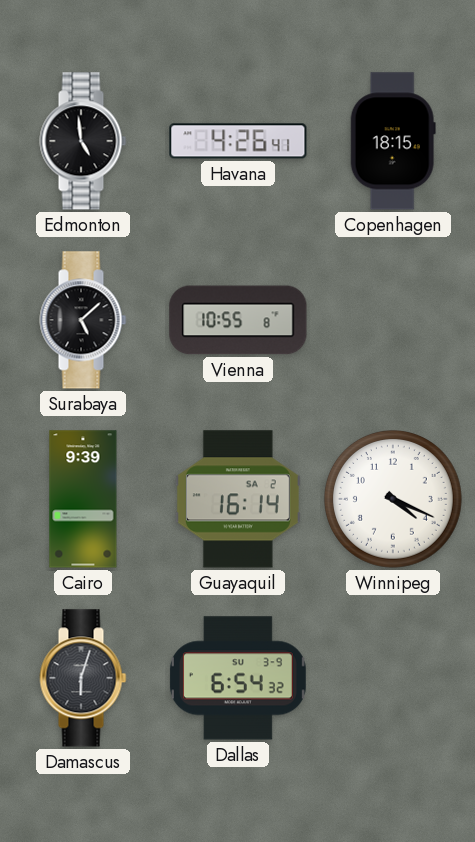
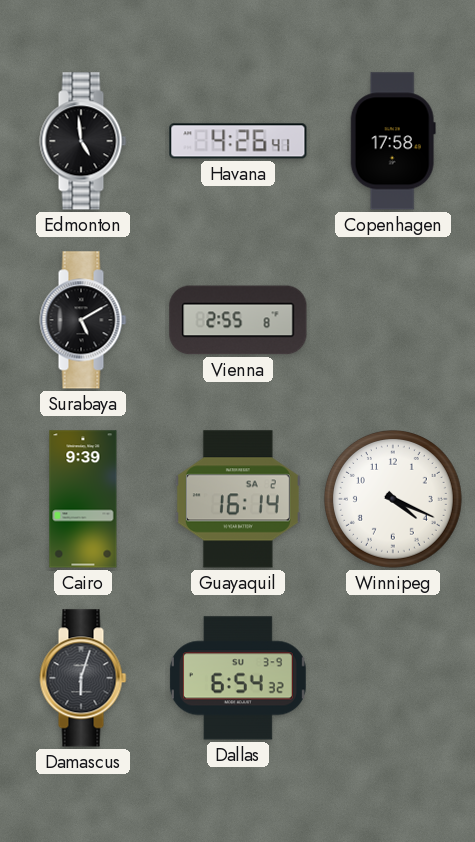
Copenhagen: 18:15 -> 17:58
Surabaya: 5:08 -> 5:10
Vienna: 10:55 -> 2:55
